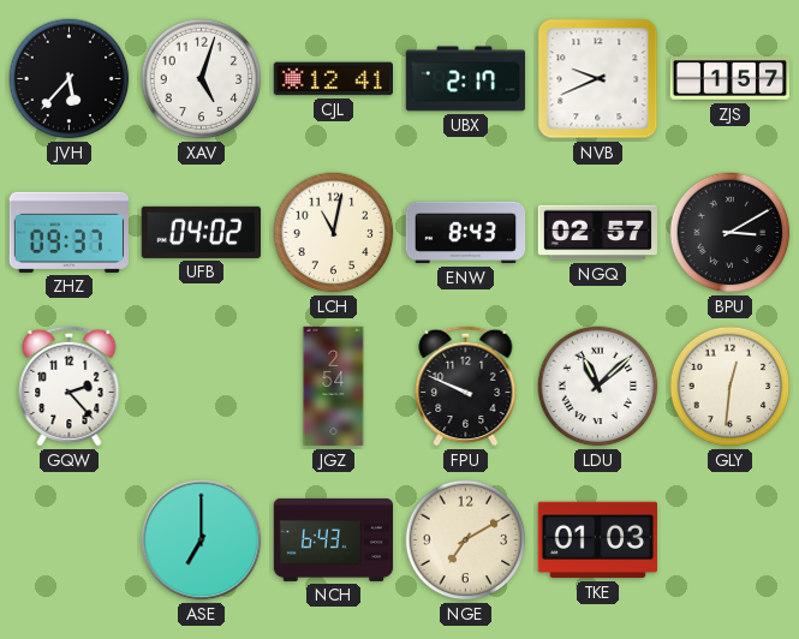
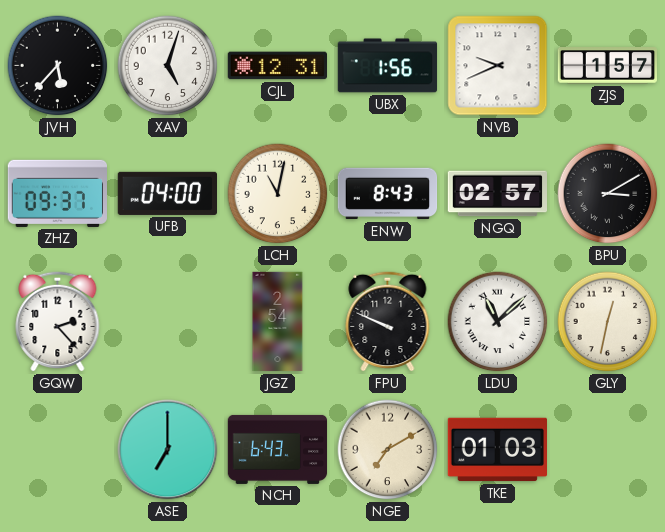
CJL: 12:41 -> 12:31
UBX: 2:17 -> 1:56
UFB: 04:02 -> 04:00
GLY: 12:31 -> 12:32
